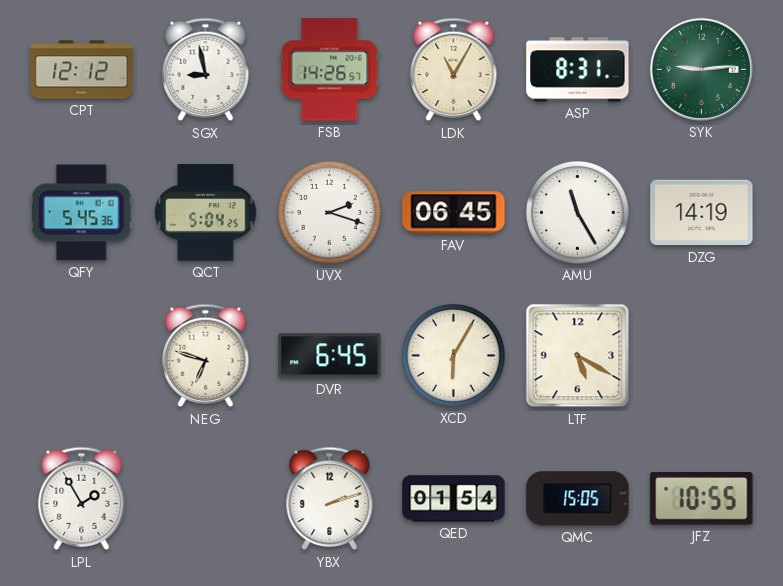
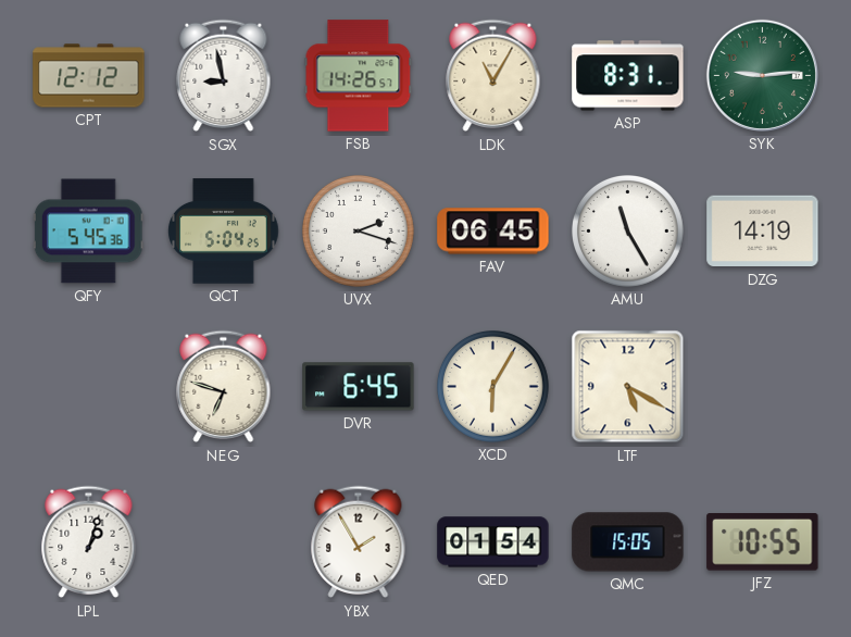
LPL: 1:55 -> 1:03
YBX: 2:12 -> 1:55
